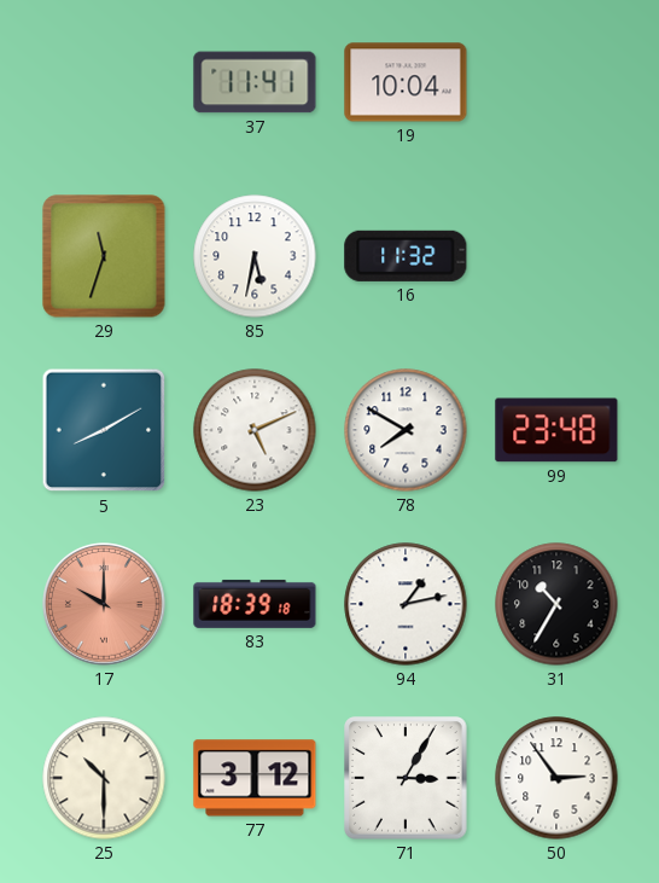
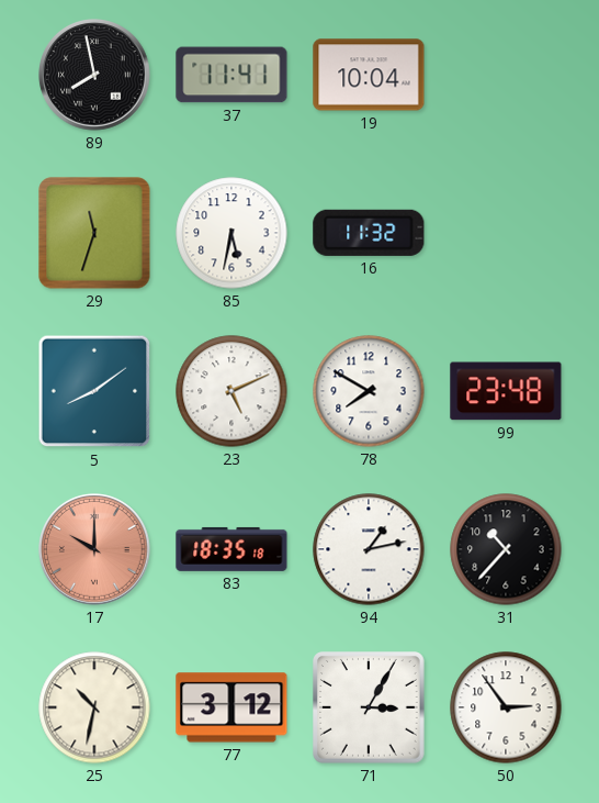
89: none -> 7:58
5: 8:10 -> 8:09
83: 18:39 -> 18:35
31: 10:35 -> 10:37
25: 10:30 -> 10:32
